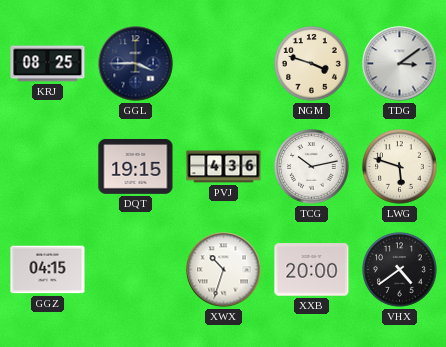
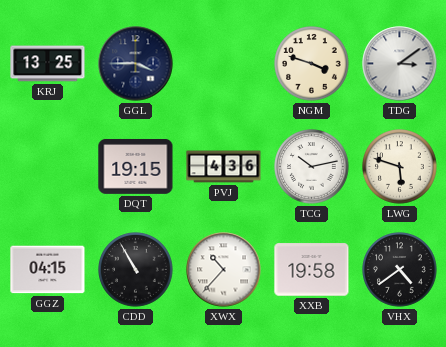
KRJ: 08:25 -> 13:25
CDD: none -> 10:55
XWX: 10:33 -> 10:37
XXB: 20:00 -> 19:58
